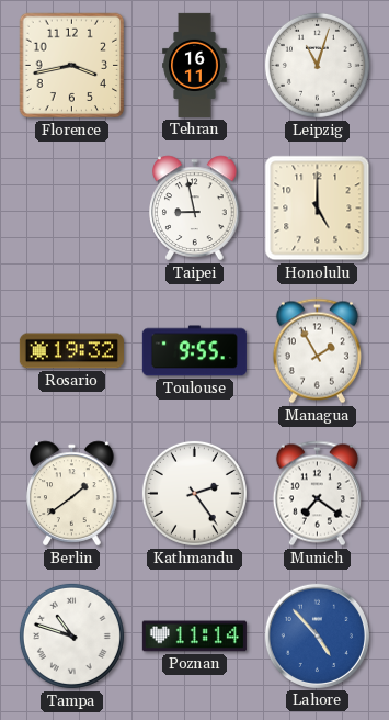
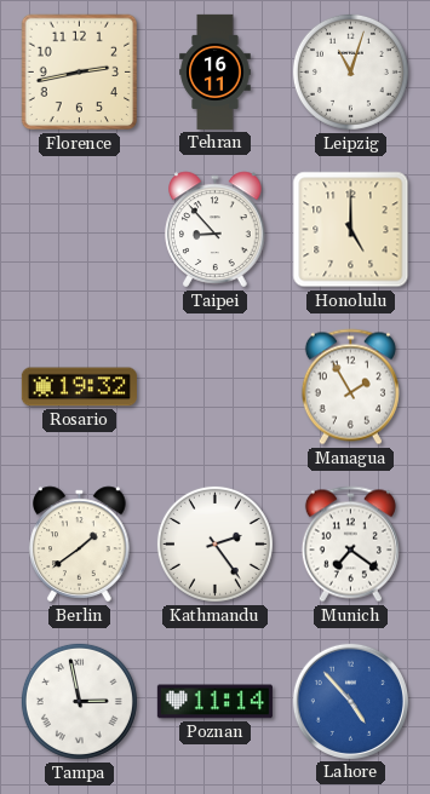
Florence: 3:43 -> 2:43
Taipei: 8:58 -> 8:53
Toulouse: 9:55 -> none
Tampa: 10:48 -> 2:58
